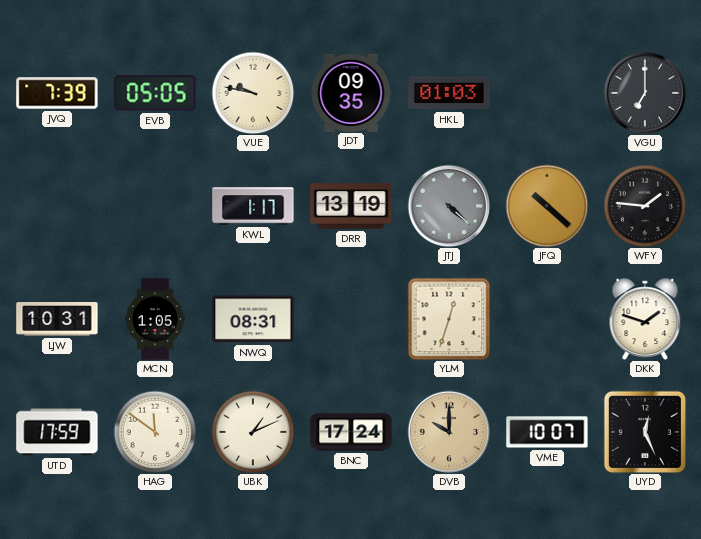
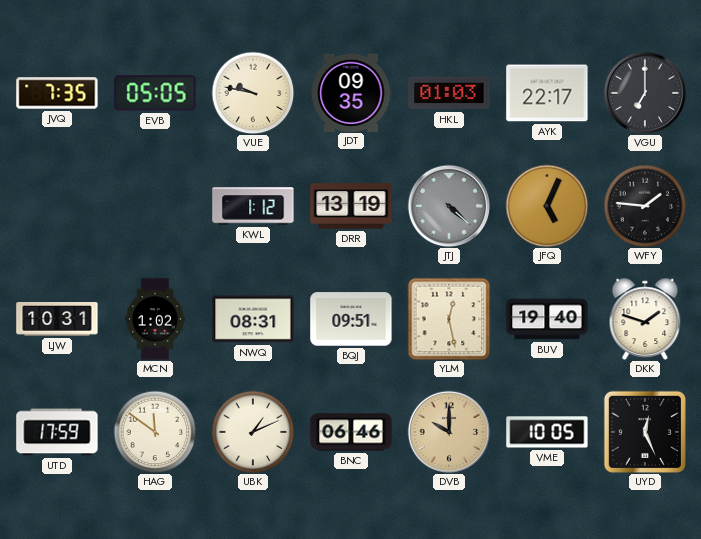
JVQ: 7:39 -> 7:35
AYK: none -> 22:17
KWL: 1:17 -> 1:12
JFQ: 10:22 -> 5:04
MCN: 1:05 -> 1:02
BQJ: none -> 09:51
YLM: 12:33 -> 12:28
BUV: none -> 19:40
BNC: 17:24 -> 06:46
VME: 10:07 -> 10:05
